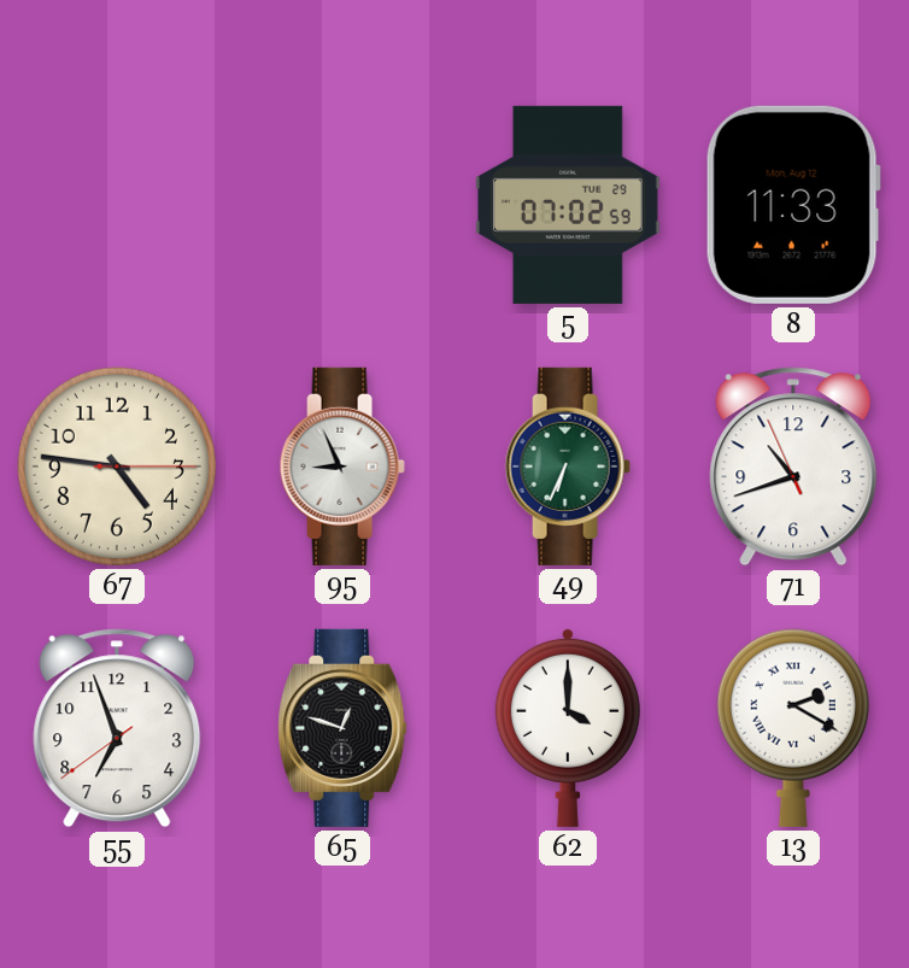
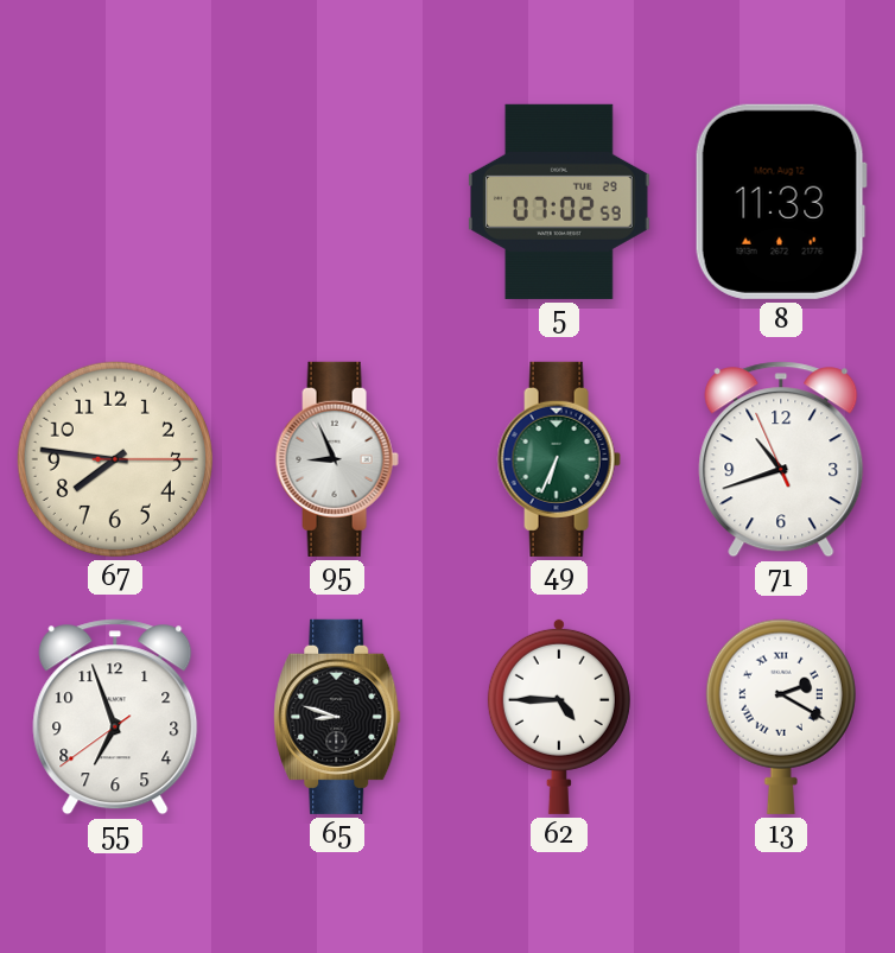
67: 4:46 -> 7:46
65: 12:48 -> 8:48
62: 4:00 -> 4:45
